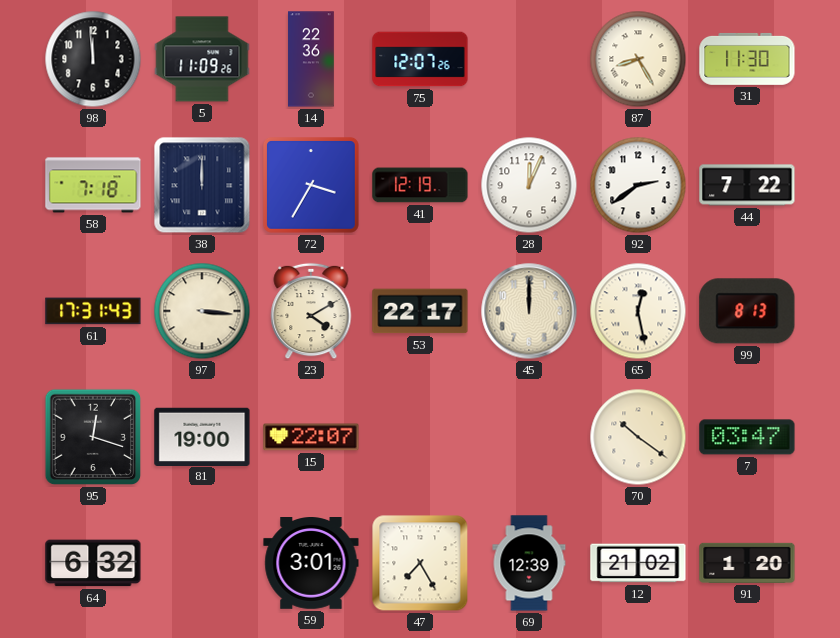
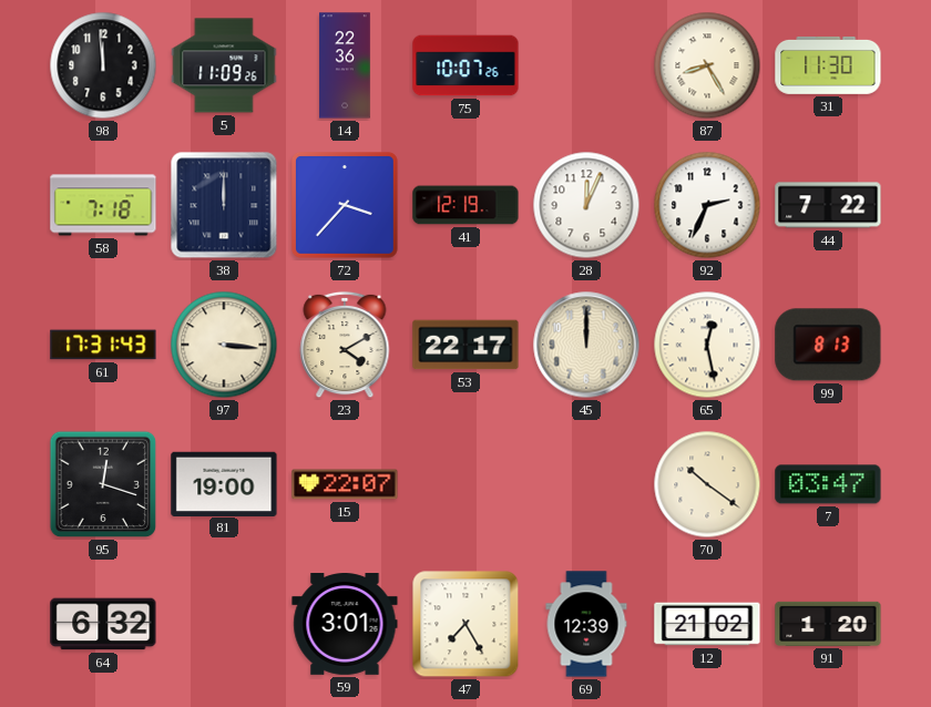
75: 12:07 -> 10:07
72: 3:35 -> 3:37
92: 2:39 -> 2:34
